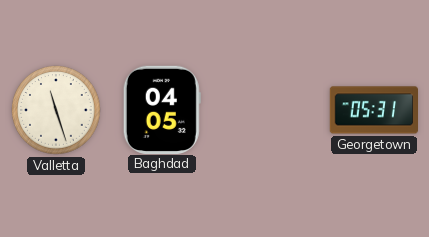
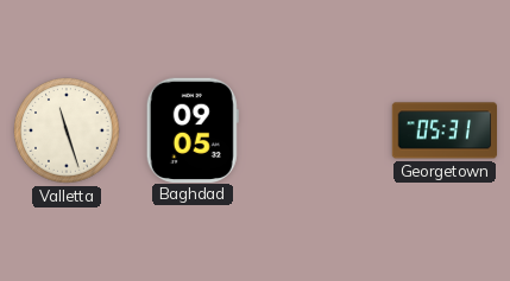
Baghdad: 04:05 -> 09:05
